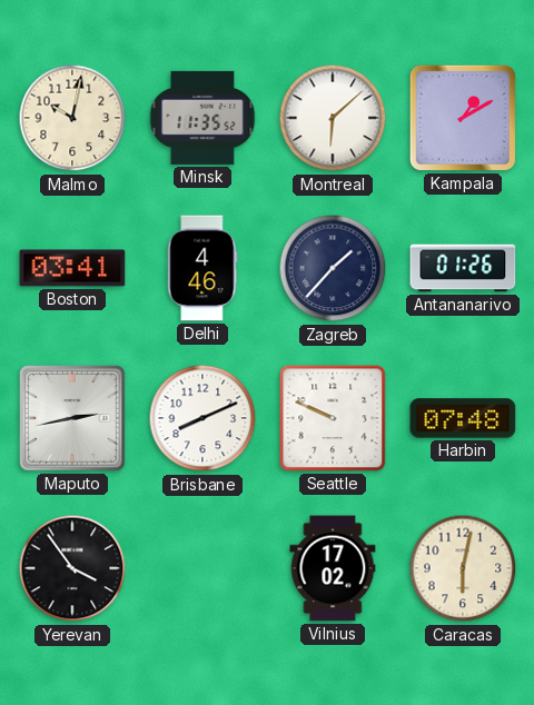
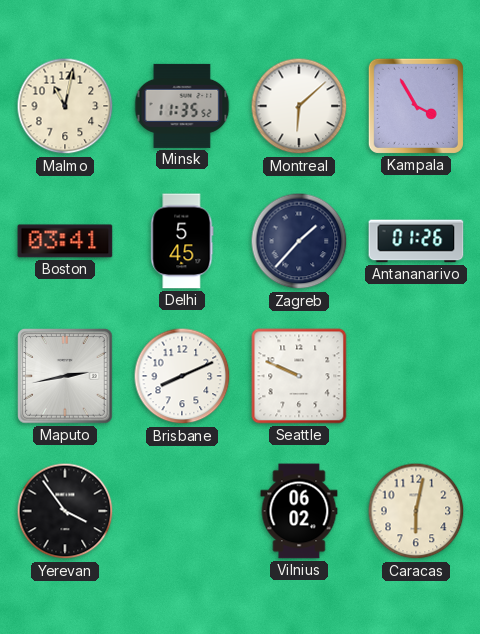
Malmo: 10:02 -> 11:02
Kampala: 1:10 -> 3:55
Delhi: 4:46 -> 5:45
Harbin: 07:48 -> none
Vilnius: 17:02 -> 06:02
